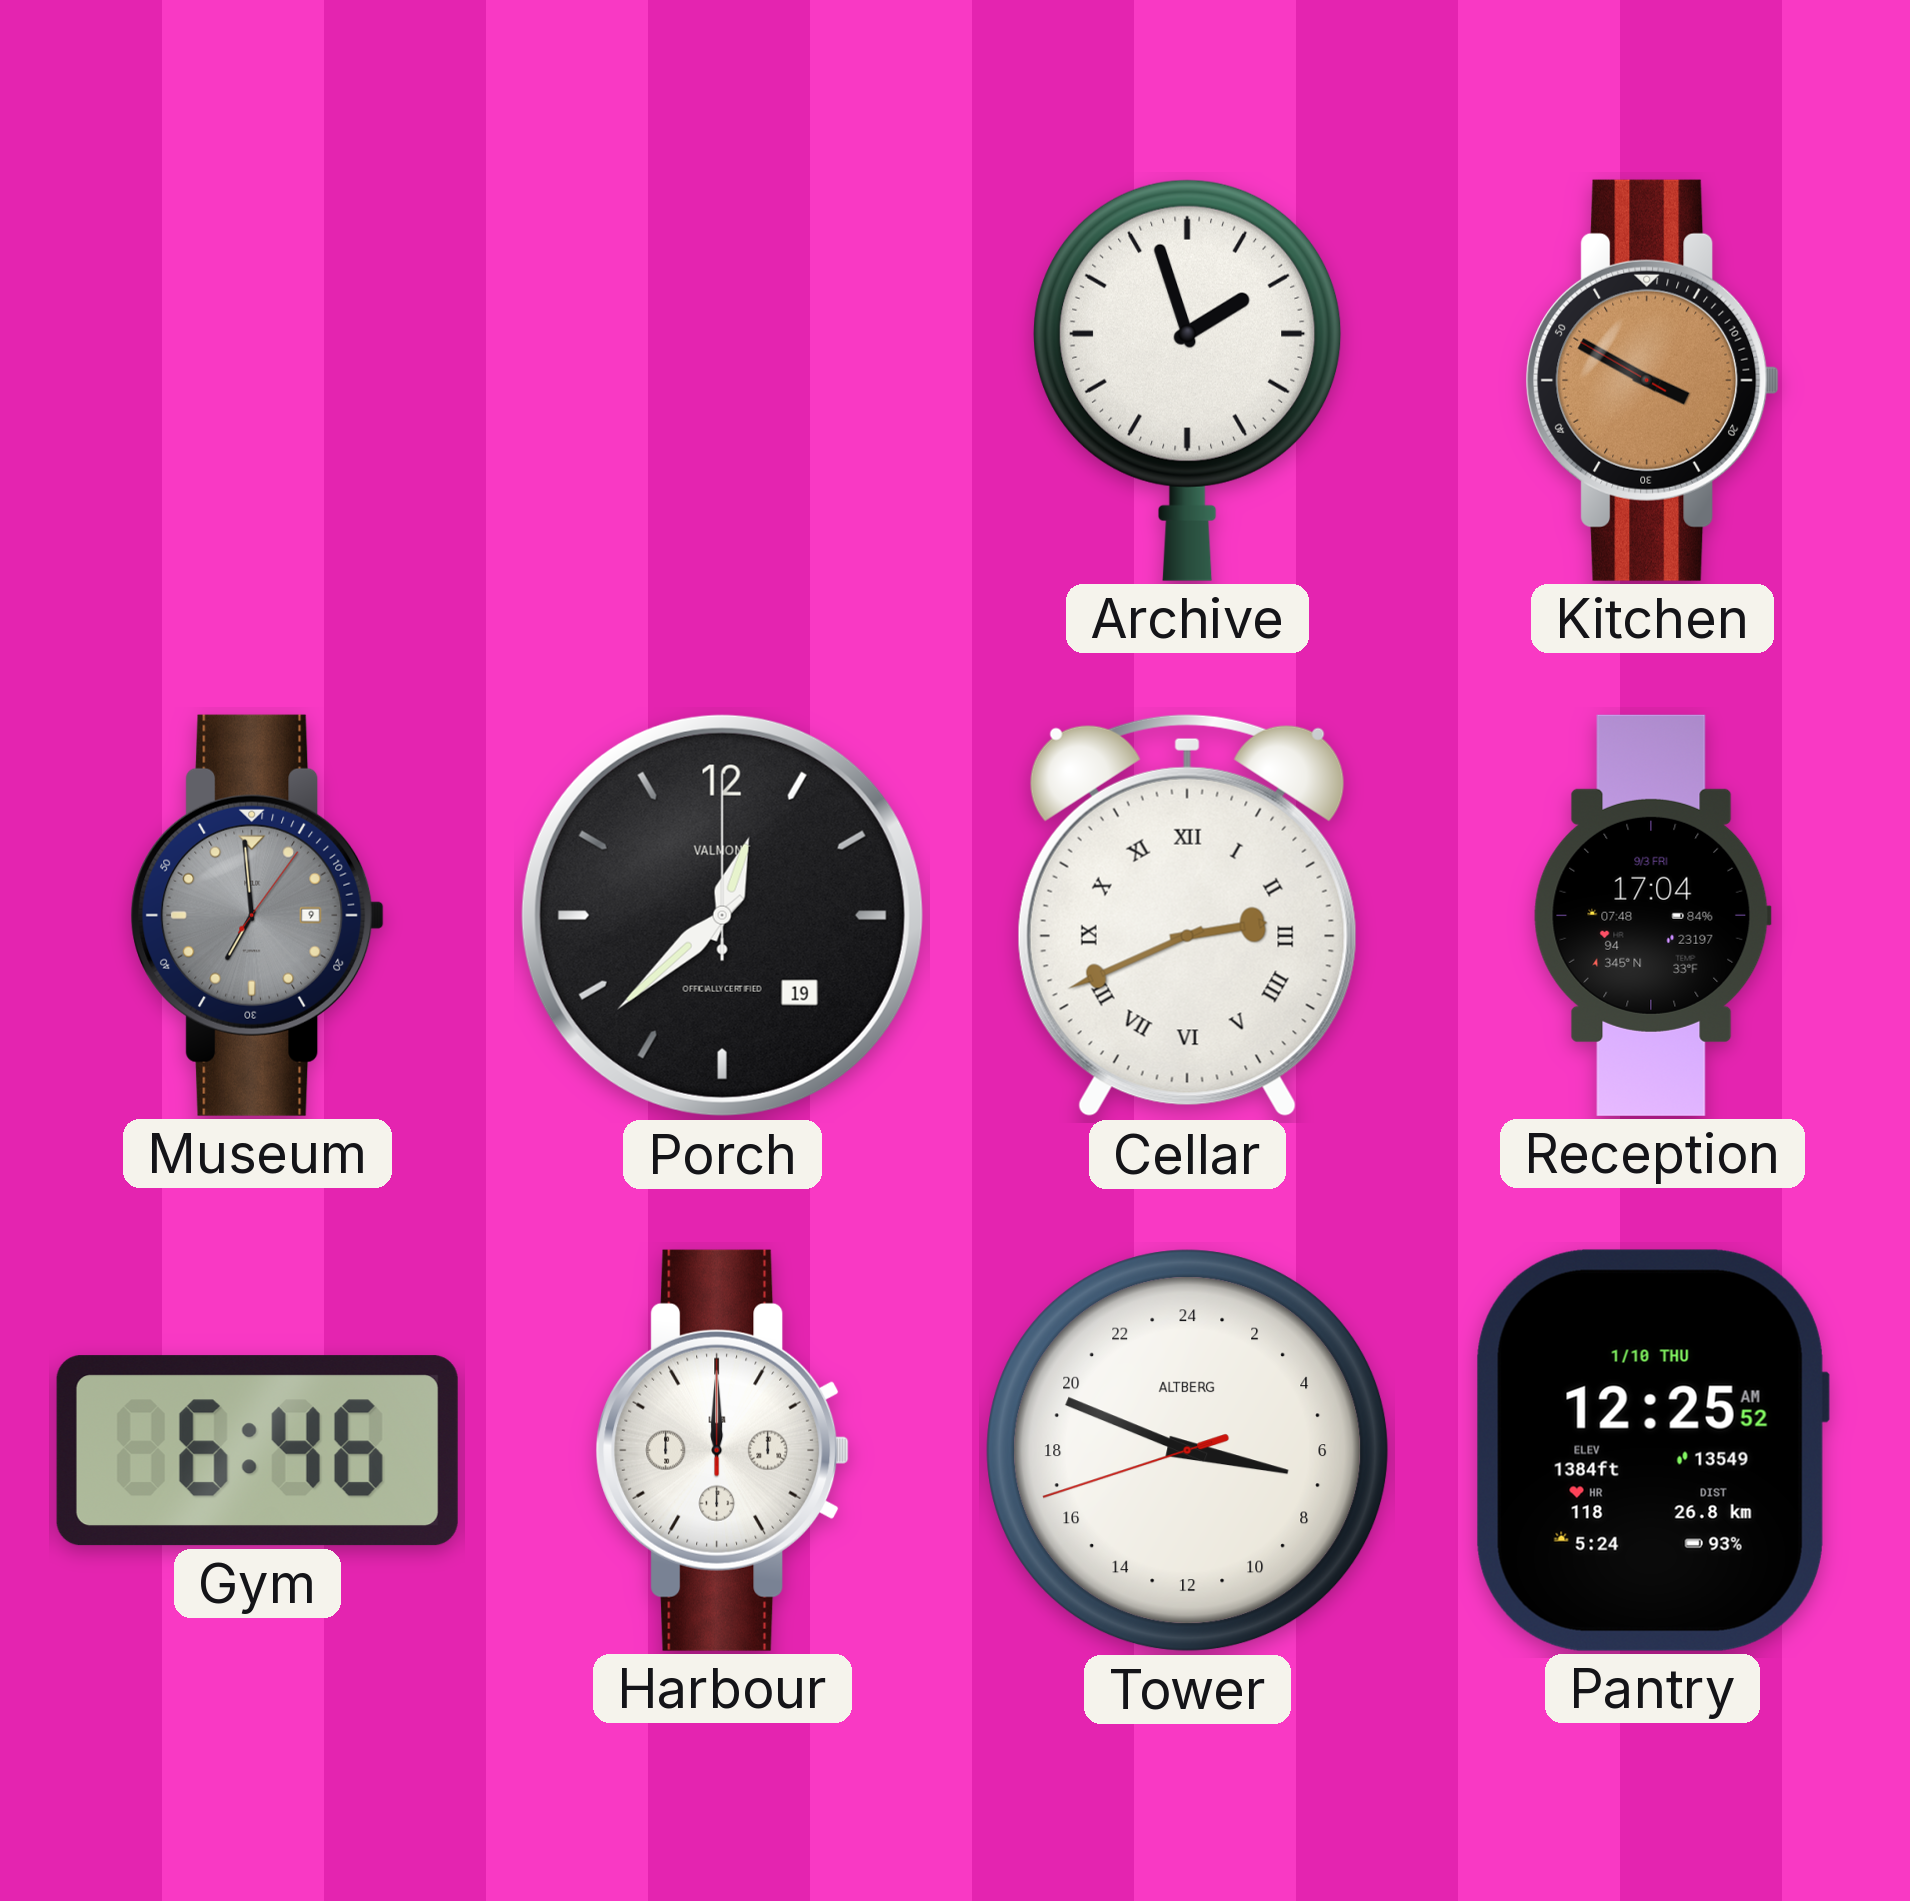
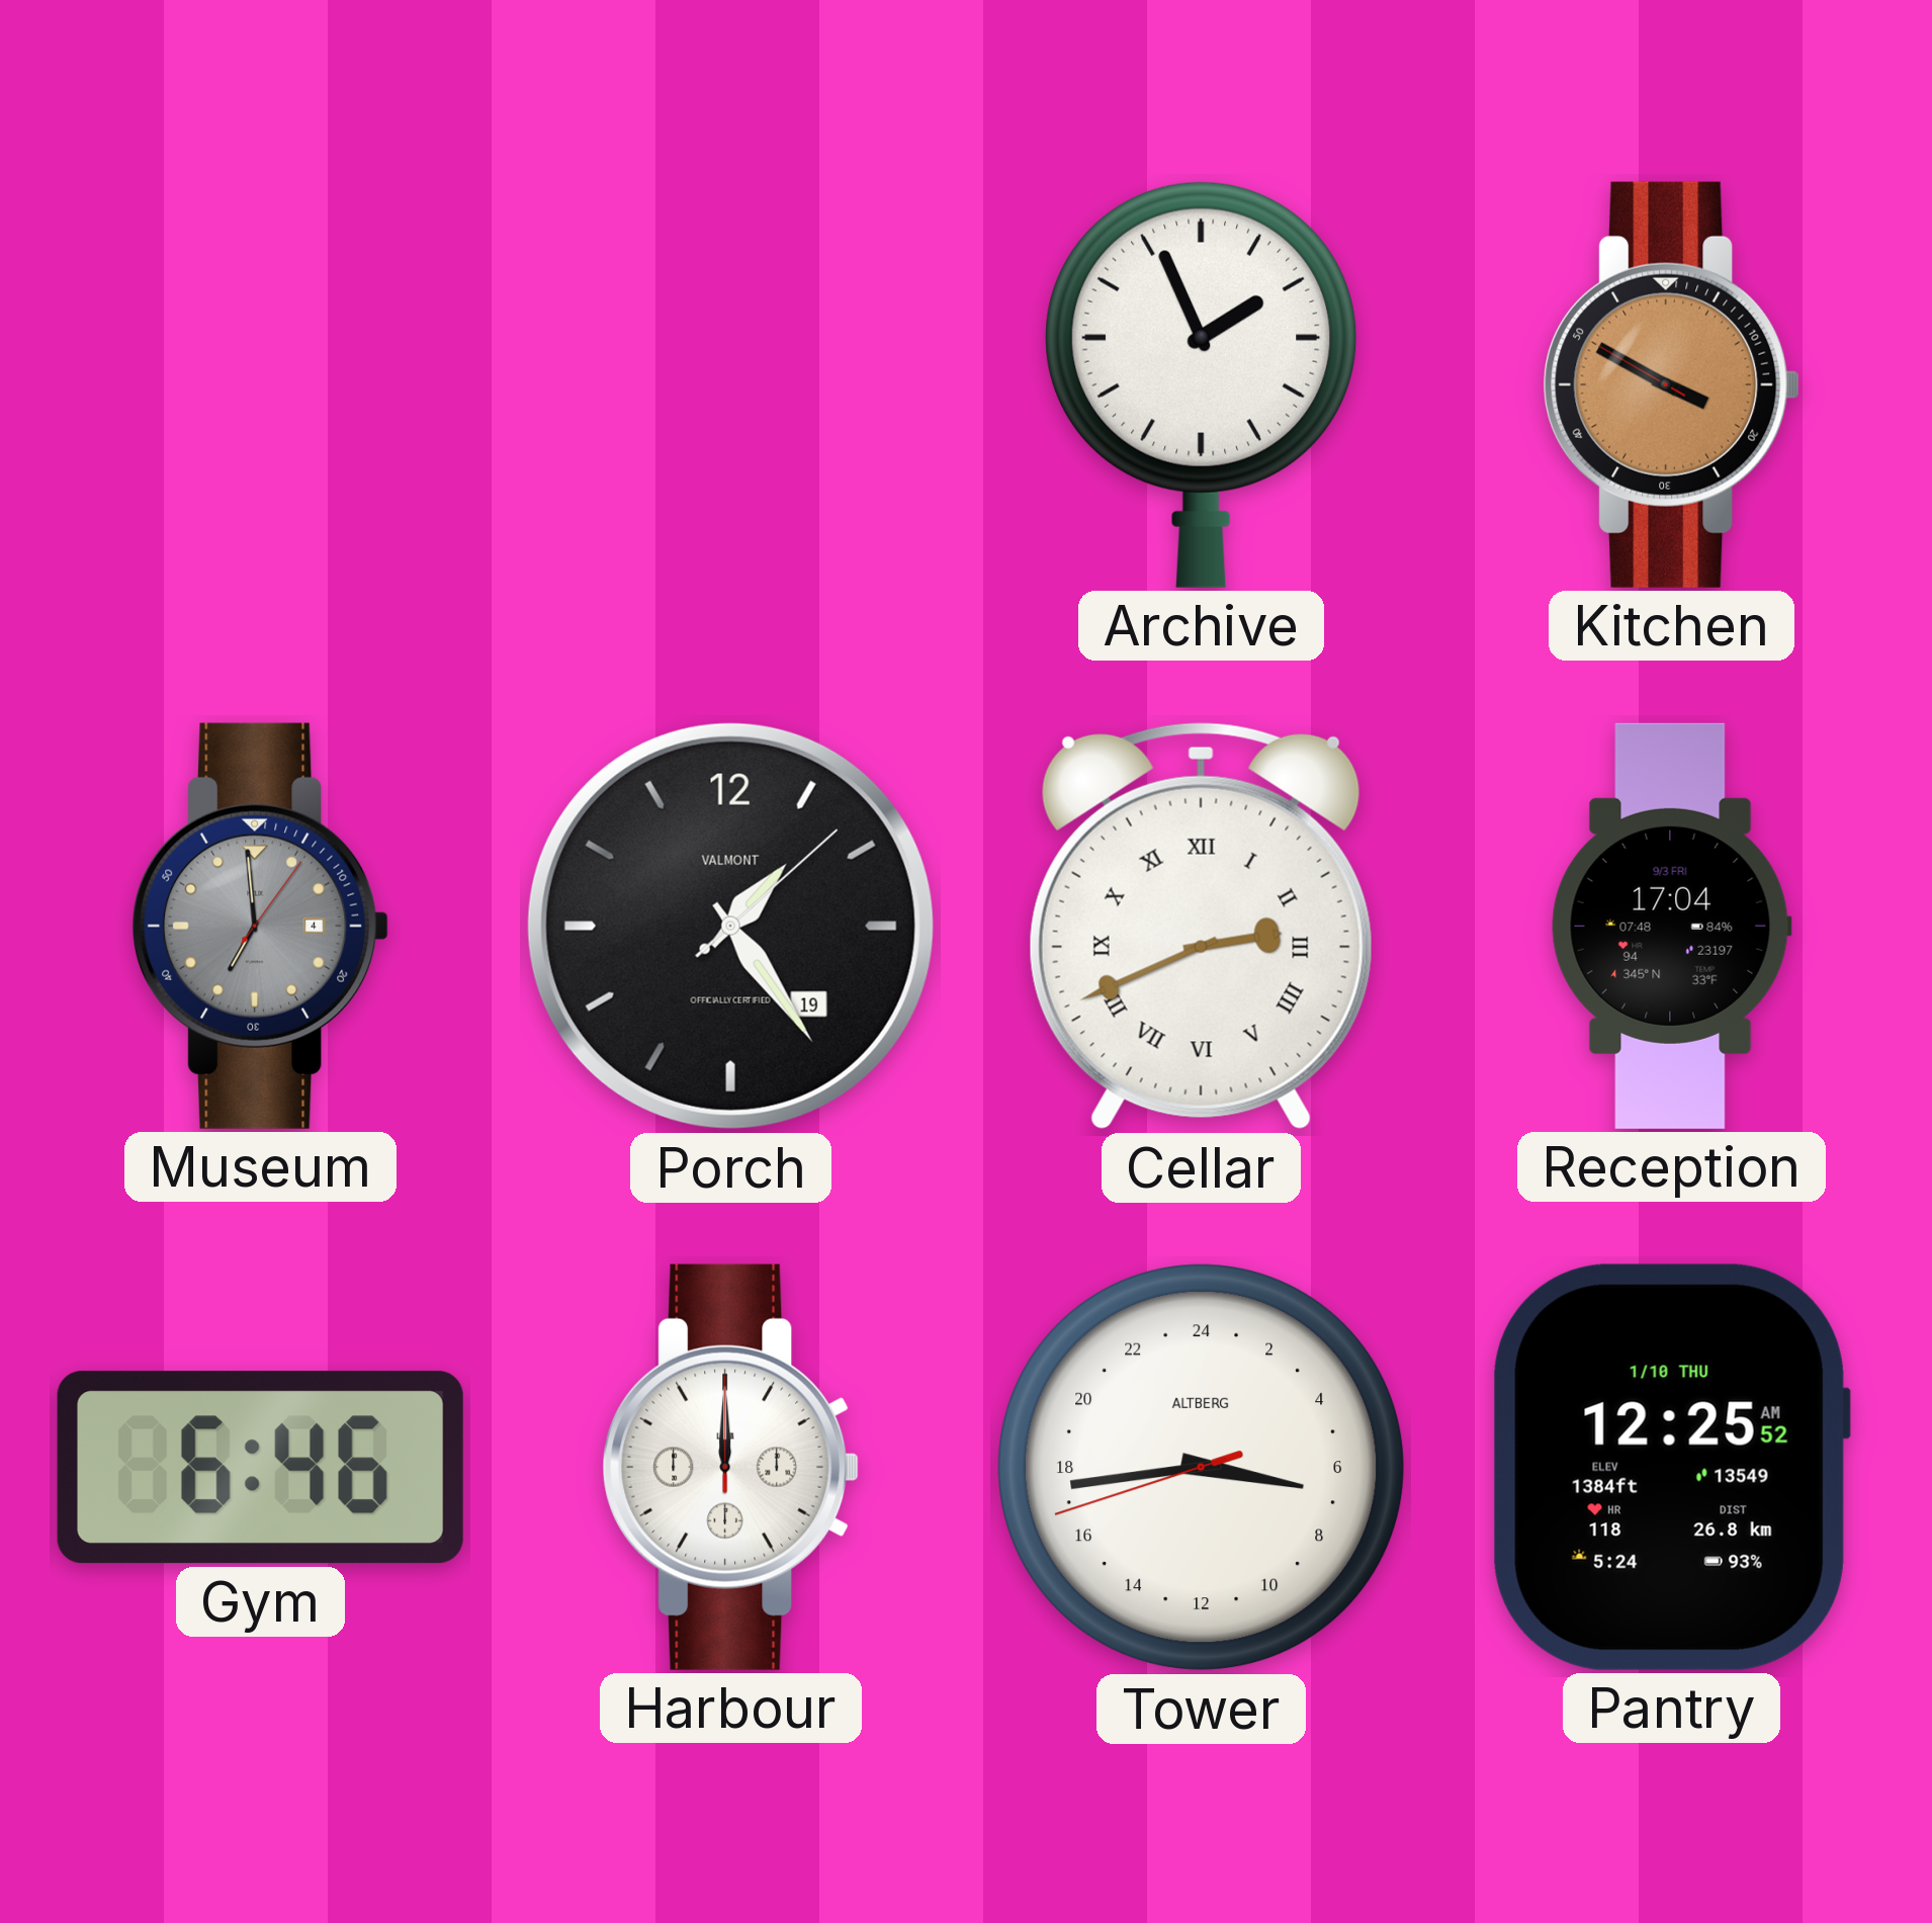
Archive: 1:57 -> 1:56
Museum date: 9 -> 4
Porch: 12:38 -> 1:24
Tower: 6:48 -> 6:43
